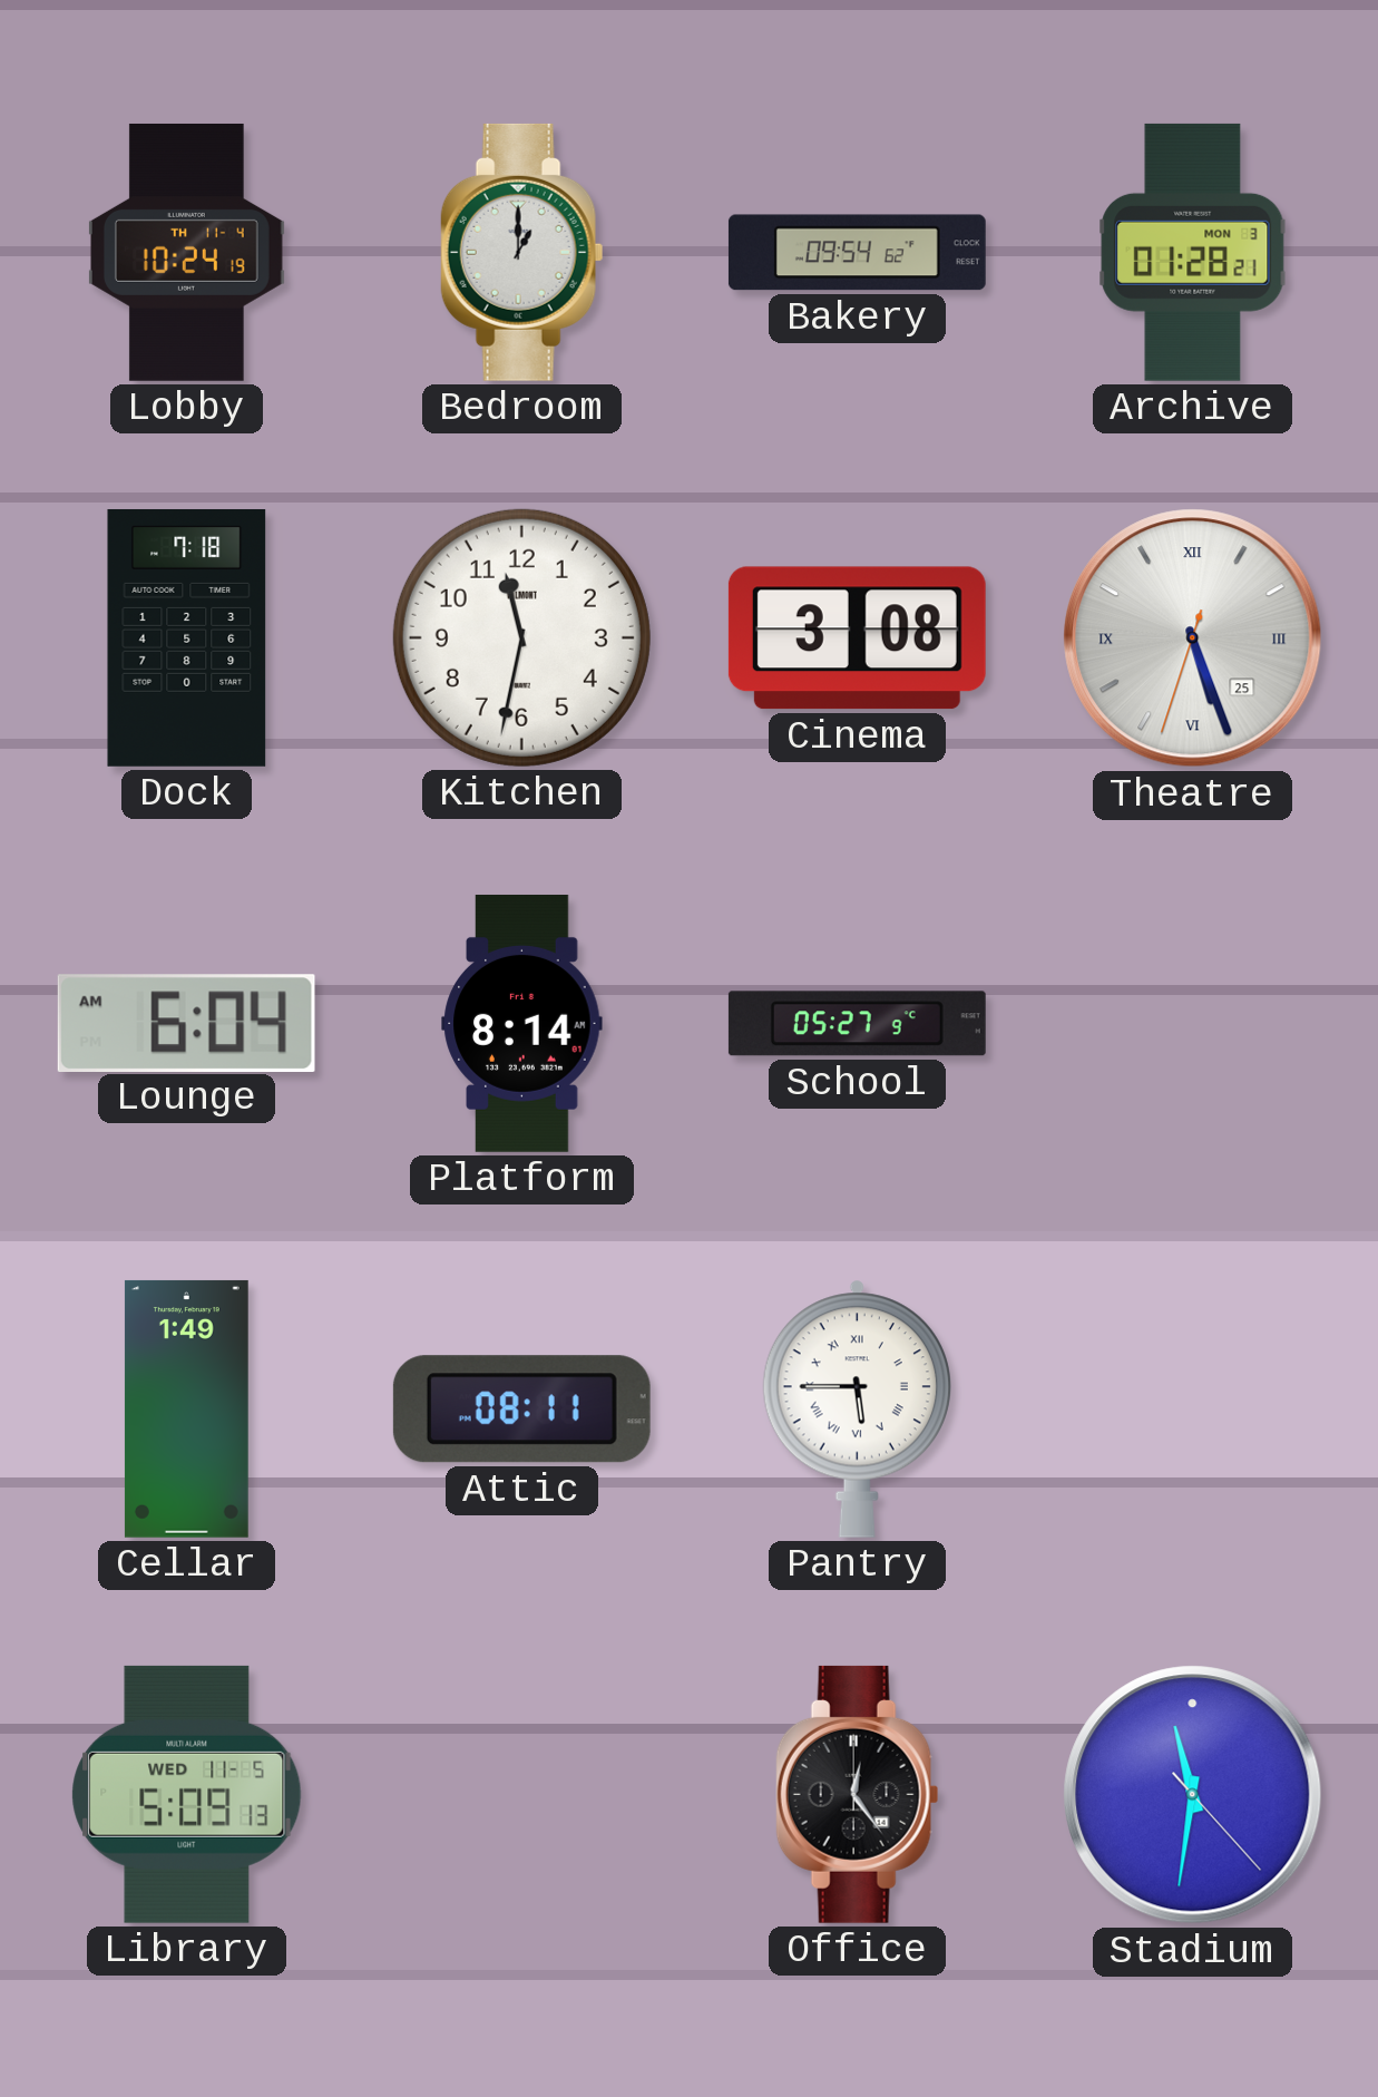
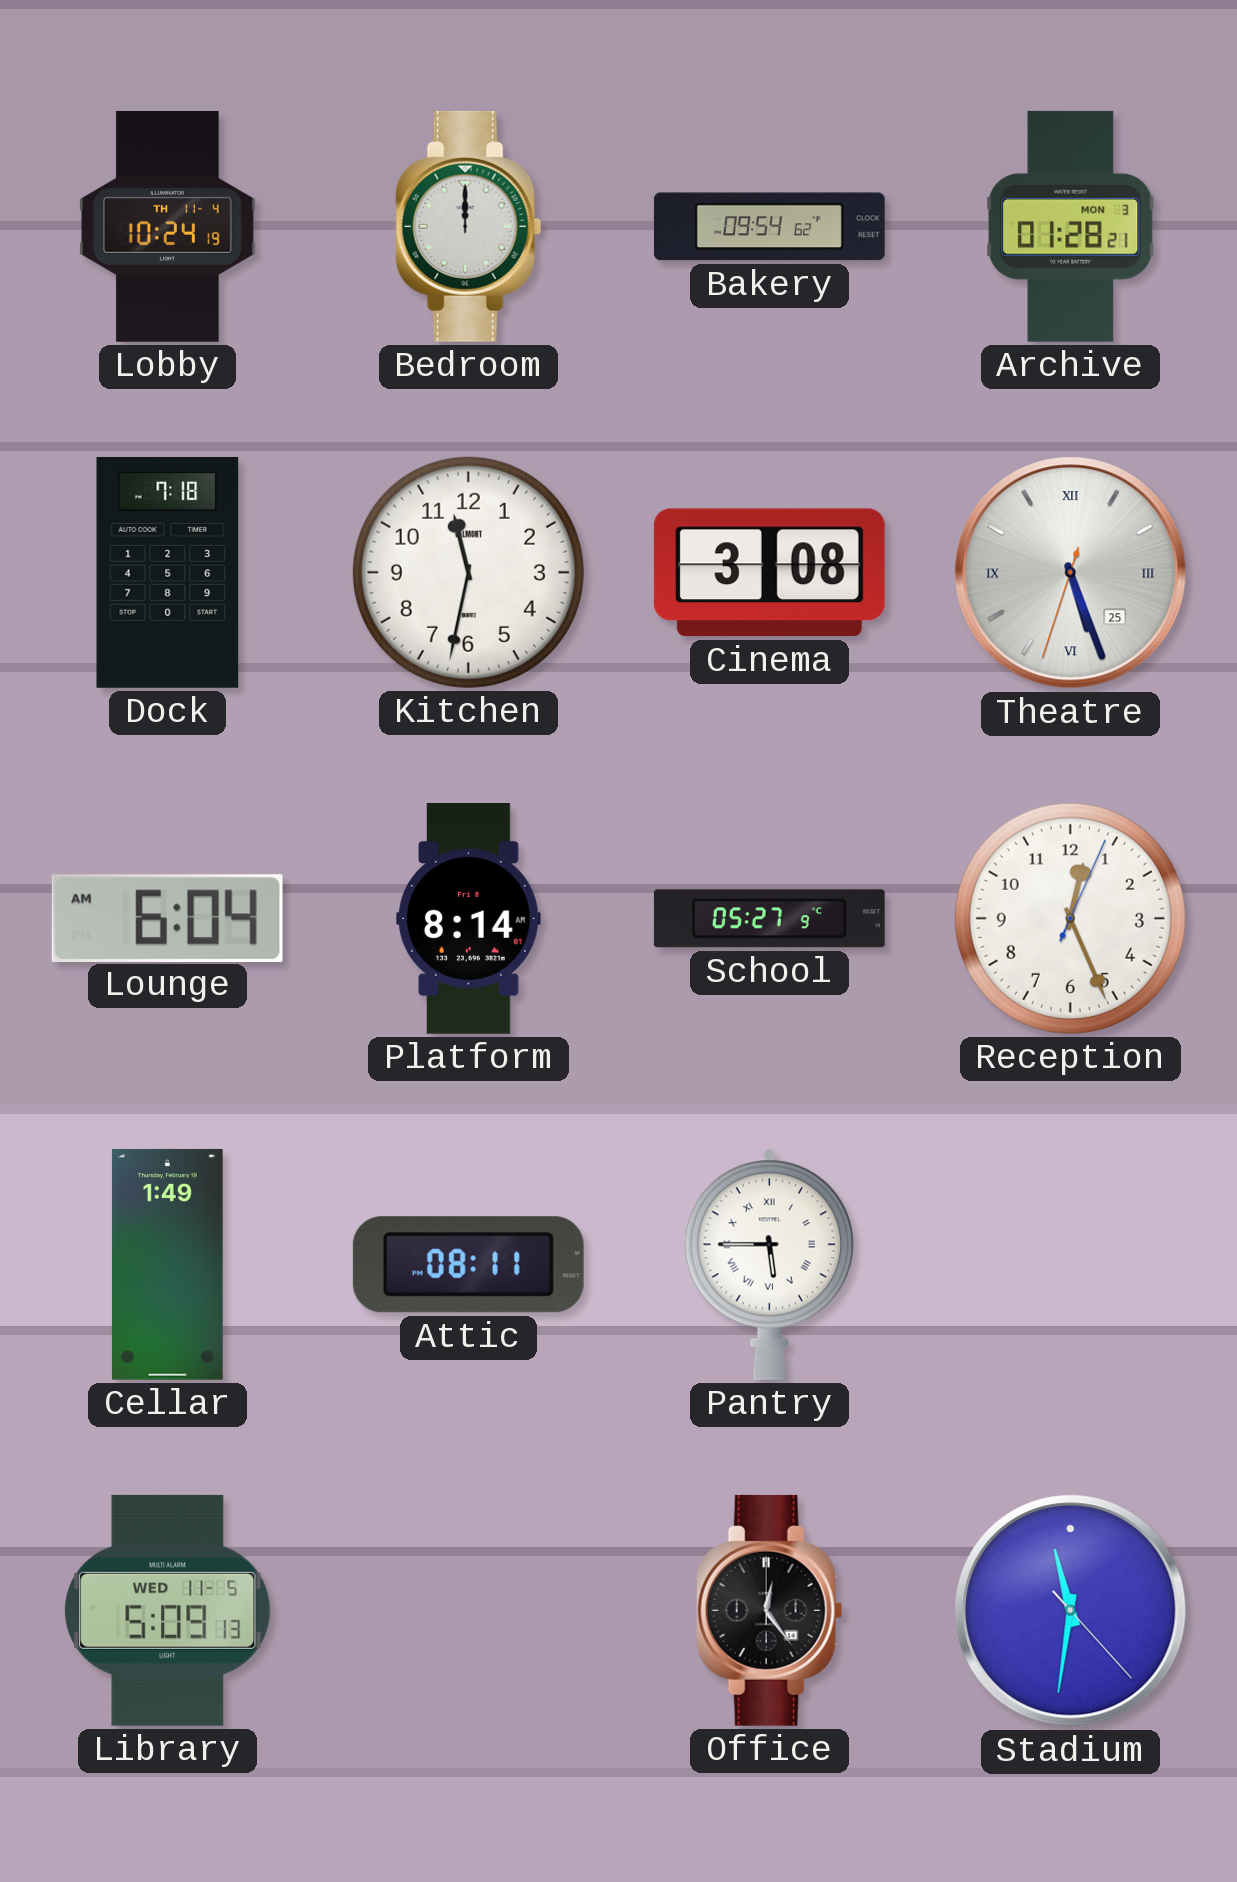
Bedroom: 1:00 -> 12:00
Reception: none -> 12:26
